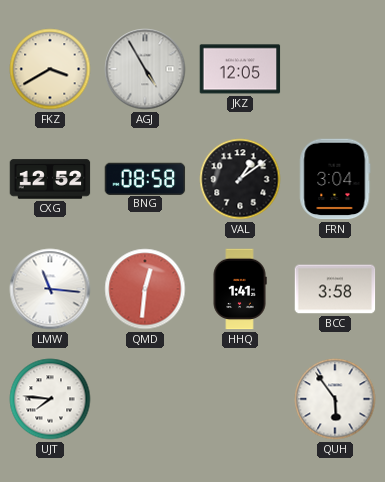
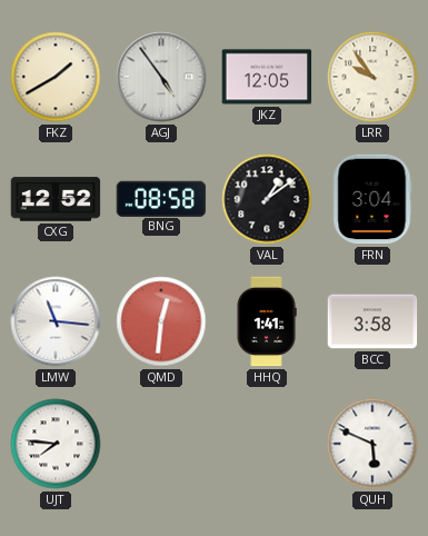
FKZ: 3:40 -> 1:40
AGJ: 4:55 -> 4:54
LRR: none -> 9:54
QUH: 5:54 -> 5:49
